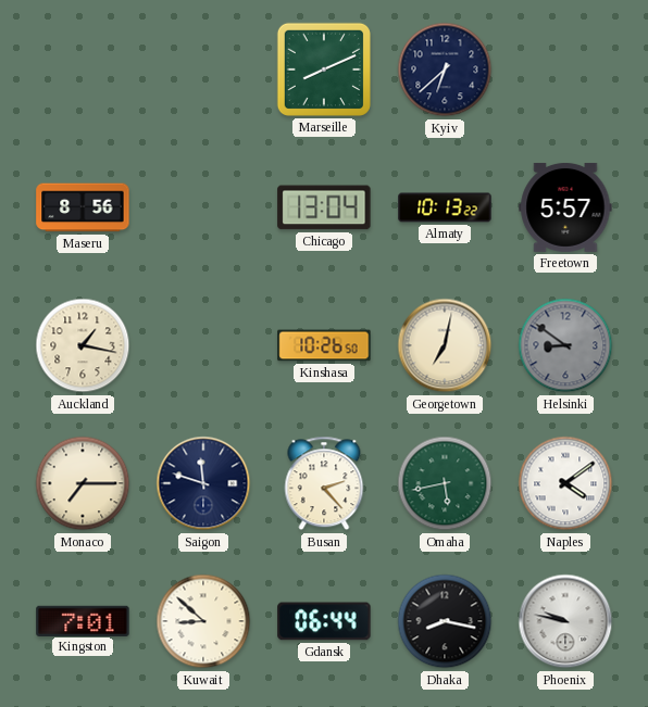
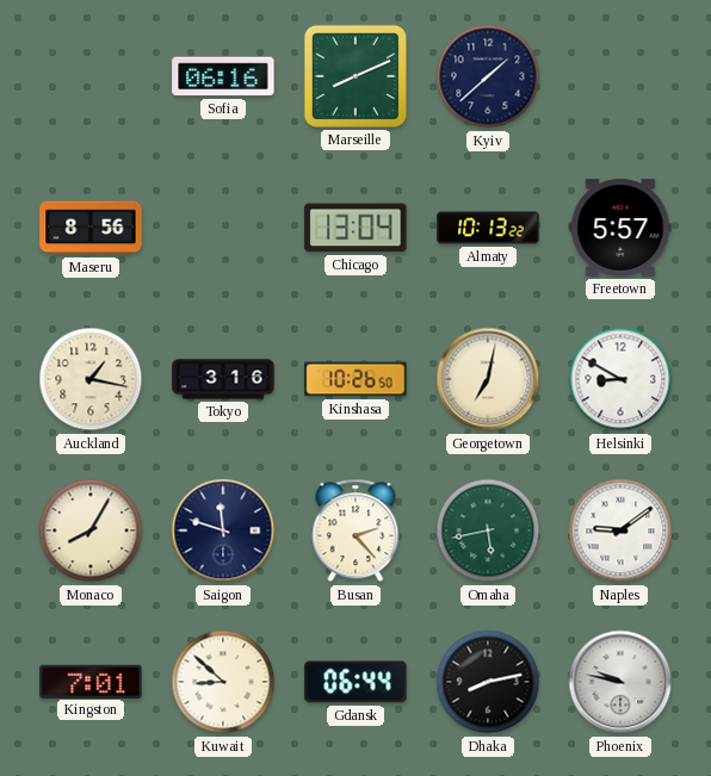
Sofia: none -> 06:16
Kyiv: 6:38 -> 1:38
Tokyo: none -> 3:16
Helsinki: 8:51 -> 8:50
Helsinki dial: grey -> white
Monaco: 7:15 -> 8:05
Naples: 4:09 -> 9:09
Dhaka: 8:17 -> 8:13
